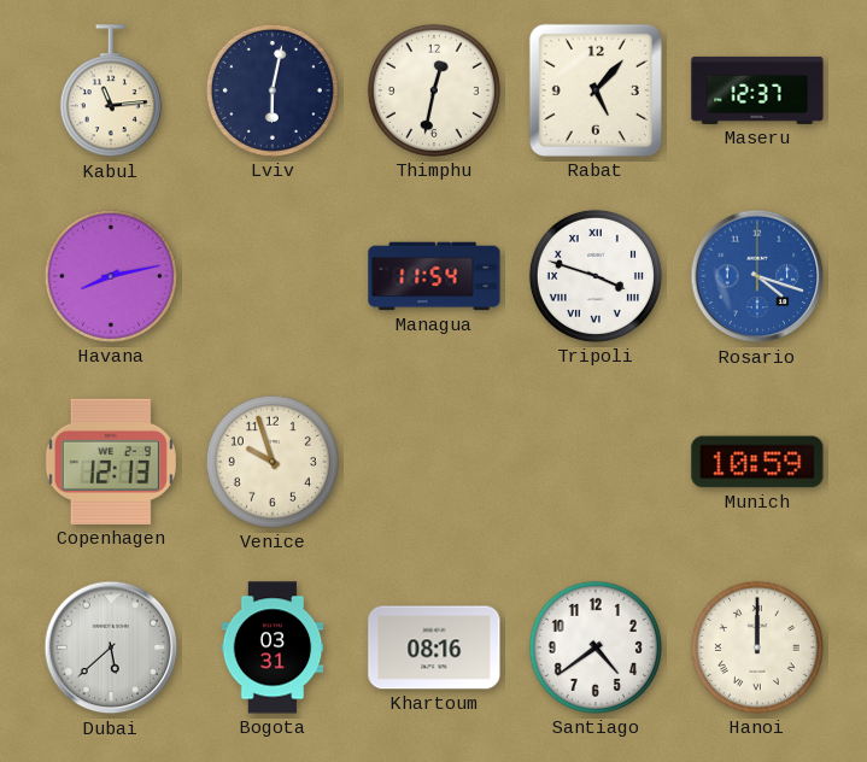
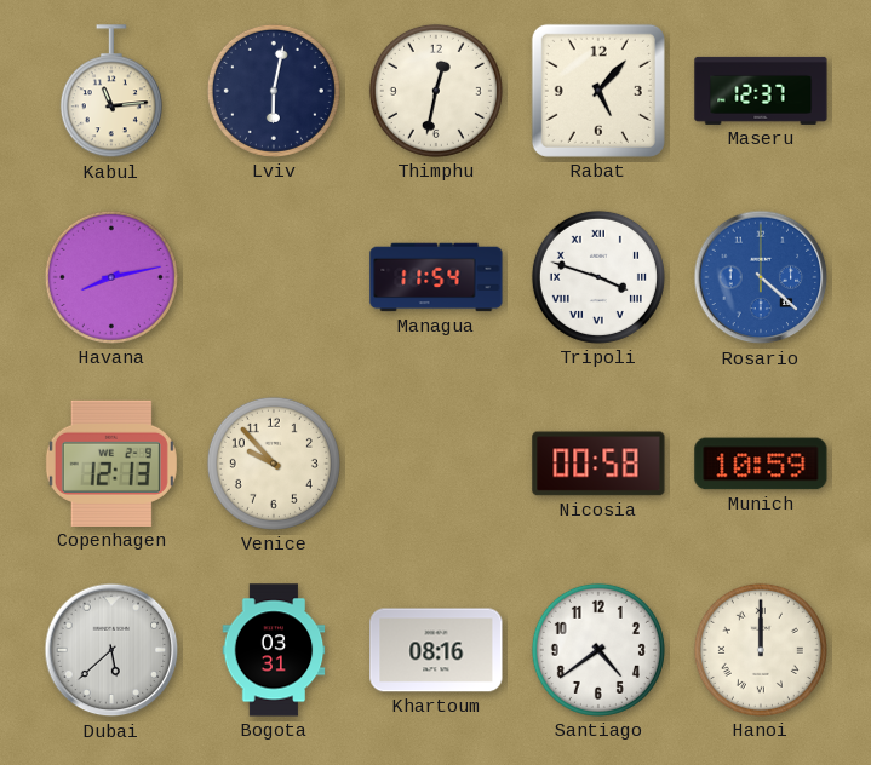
Rosario: 4:18 -> 4:22
Venice: 9:57 -> 9:53
Nicosia: none -> 00:58
